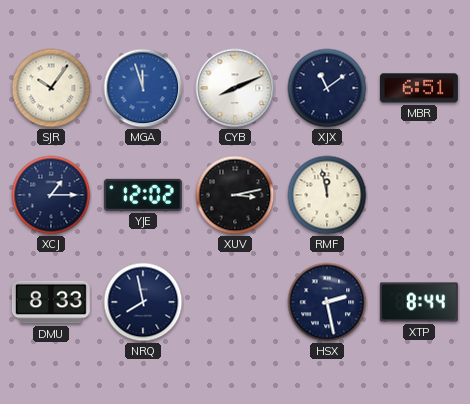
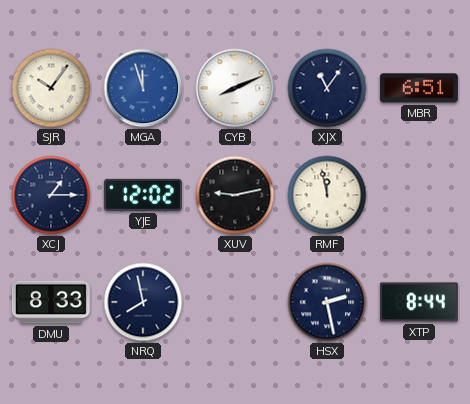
XJX: 11:09 -> 11:06
XUV: 3:13 -> 9:13
